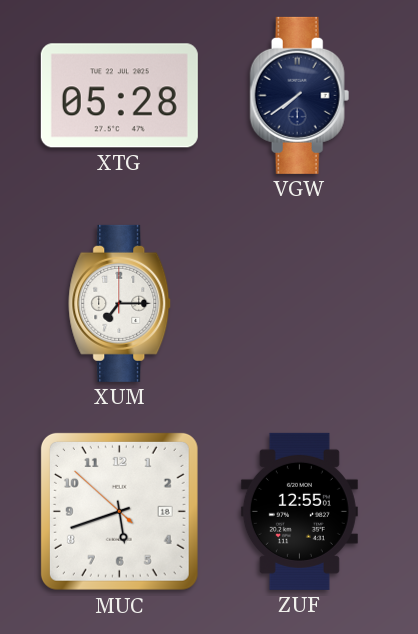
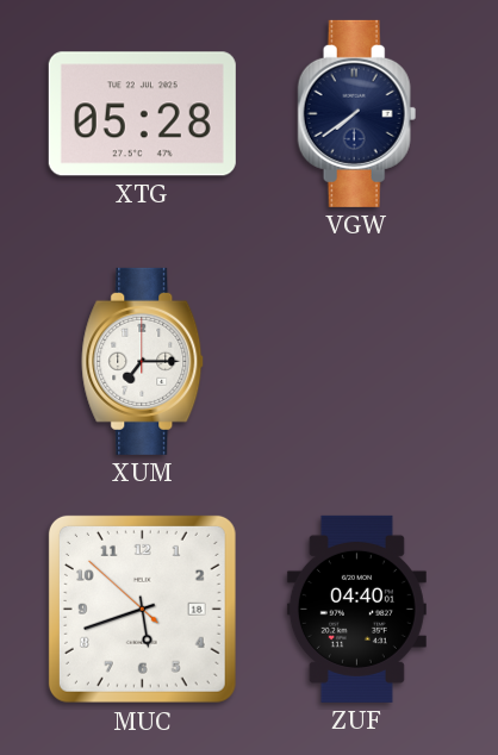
ZUF: 12:55 -> 04:40
